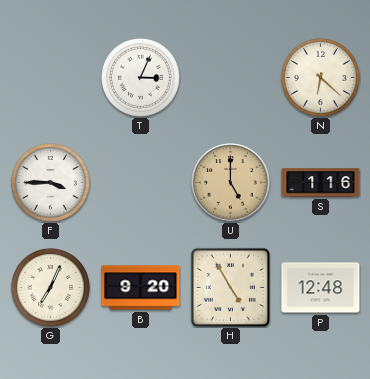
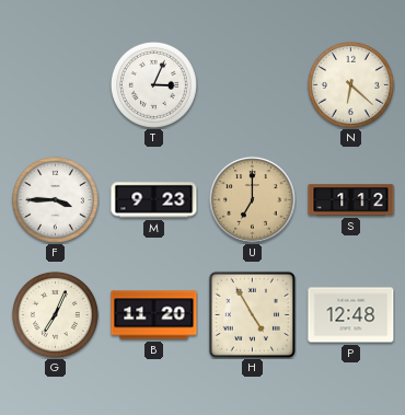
M: none -> 9:23
U: 5:00 -> 7:00
S: 1:16 -> 1:12
B: 9:20 -> 11:20
